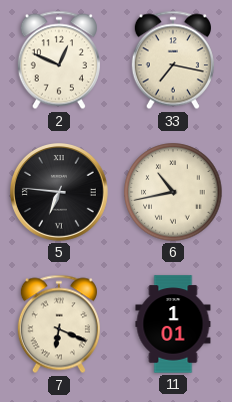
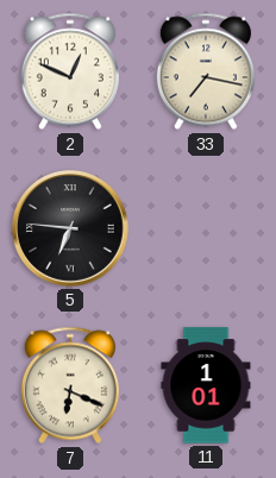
6: 10:43 -> none
